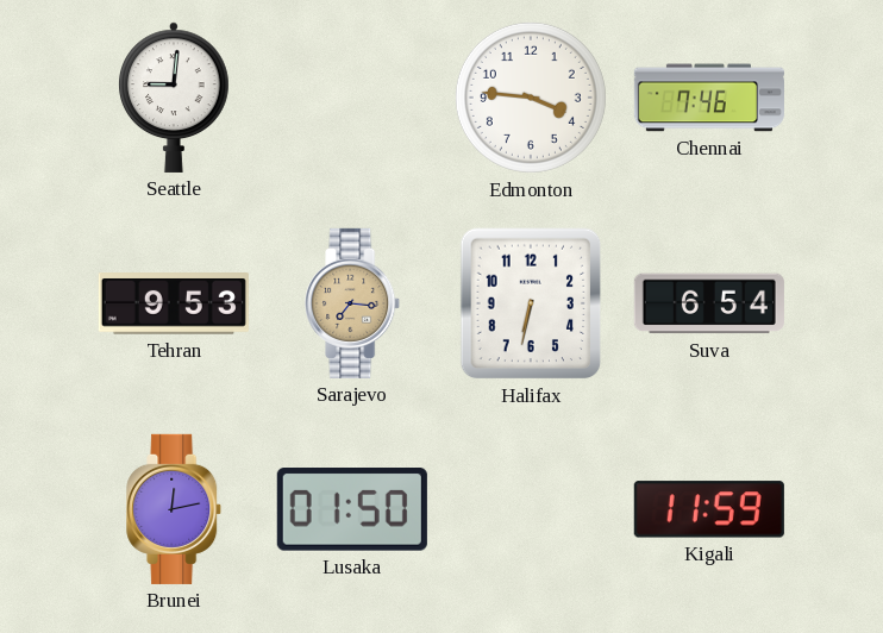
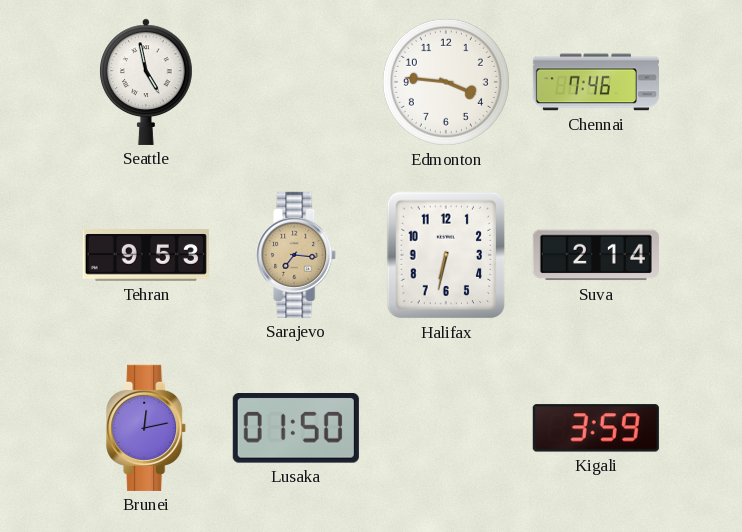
Seattle: 9:01 -> 4:58
Suva: 6:54 -> 2:14
Kigali: 11:59 -> 3:59
